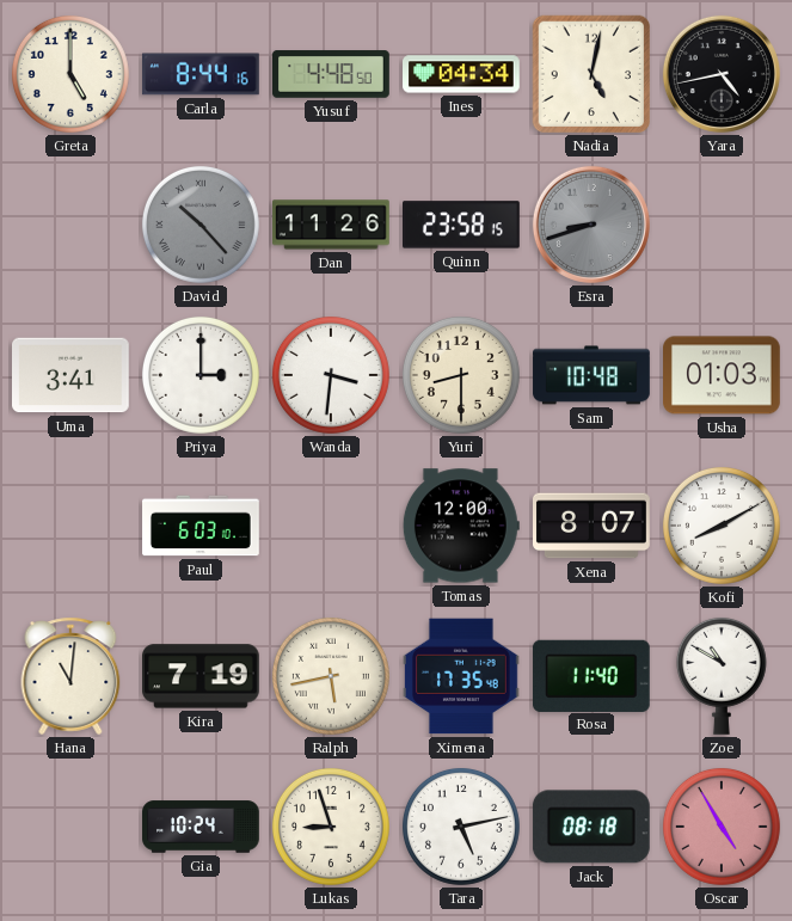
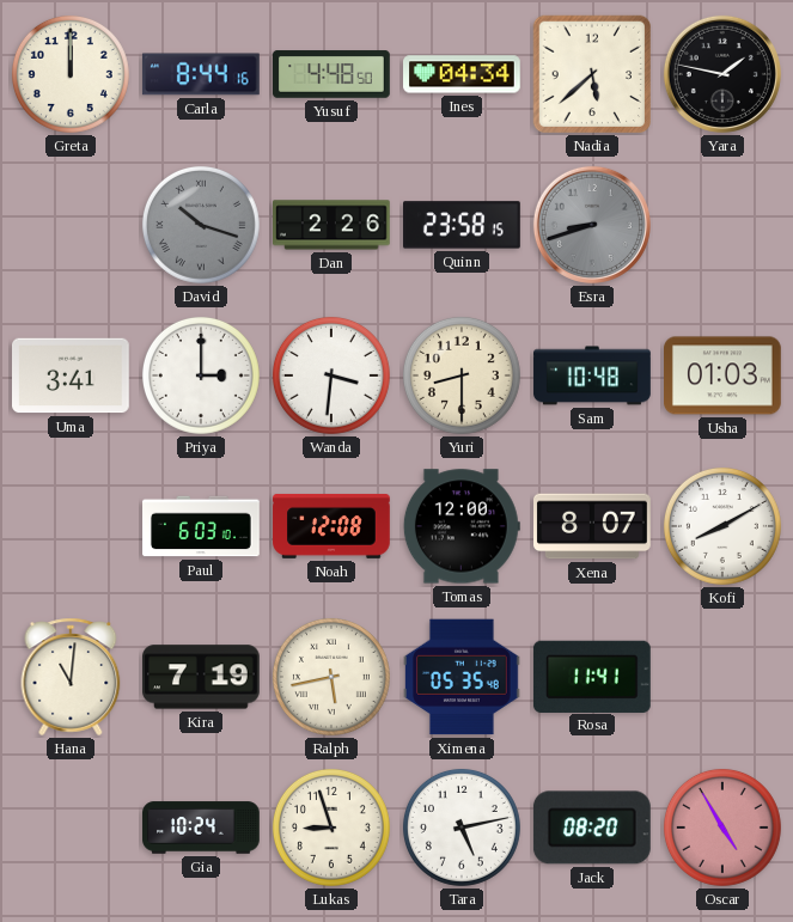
Greta: 5:00 -> 12:00
Nadia: 5:02 -> 5:38
Yara: 4:43 -> 1:47
David: 10:23 -> 10:18
Dan: 11:26 -> 2:26
Noah: none -> 12:08
Ximena: 17:35 -> 05:35
Rosa: 11:40 -> 11:41
Zoe: 10:50 -> none
Jack: 08:18 -> 08:20
